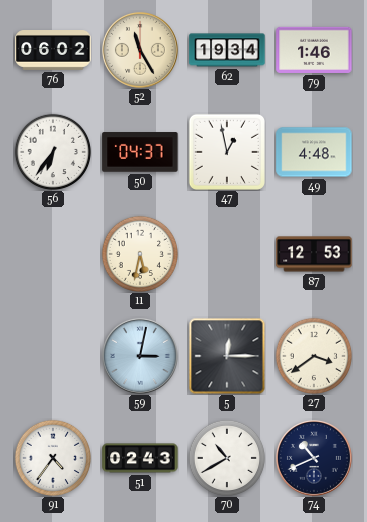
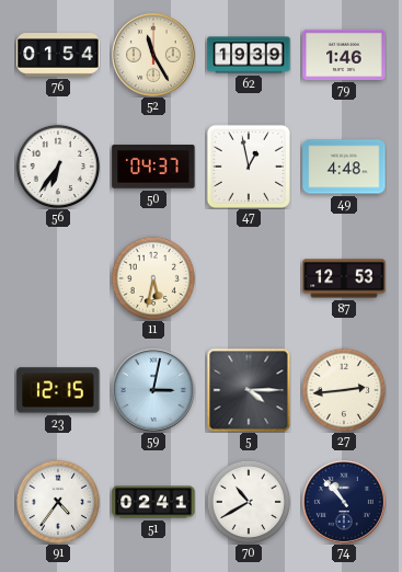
76: 06:02 -> 01:54
62: 19:34 -> 19:39
23: none -> 12:15
5: 12:15 -> 4:15
27: 3:39 -> 2:44
51: 02:43 -> 02:41
74: 10:41 -> 10:53
